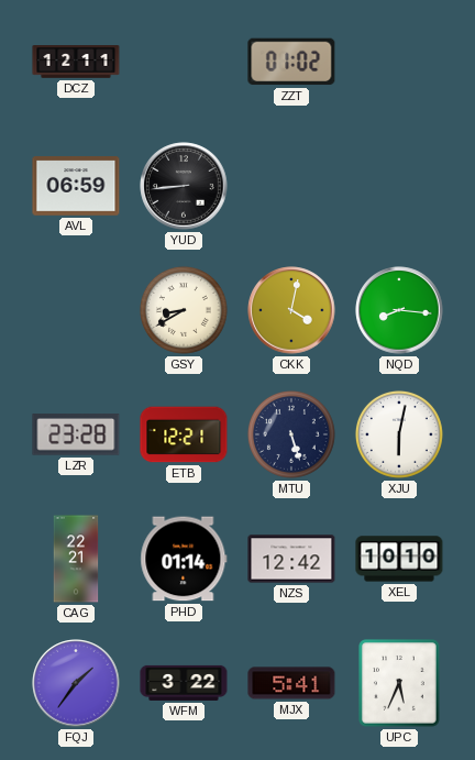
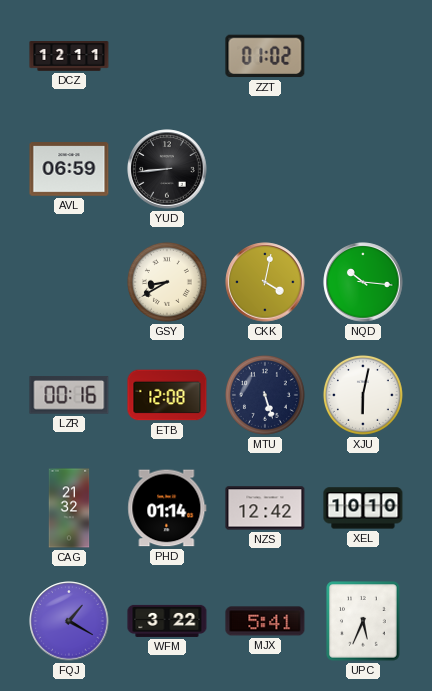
NQD: 8:16 -> 10:16
LZR: 23:28 -> 00:16
ETB: 12:21 -> 12:08
CAG: 22:21 -> 21:32
FQJ: 1:36 -> 1:20
